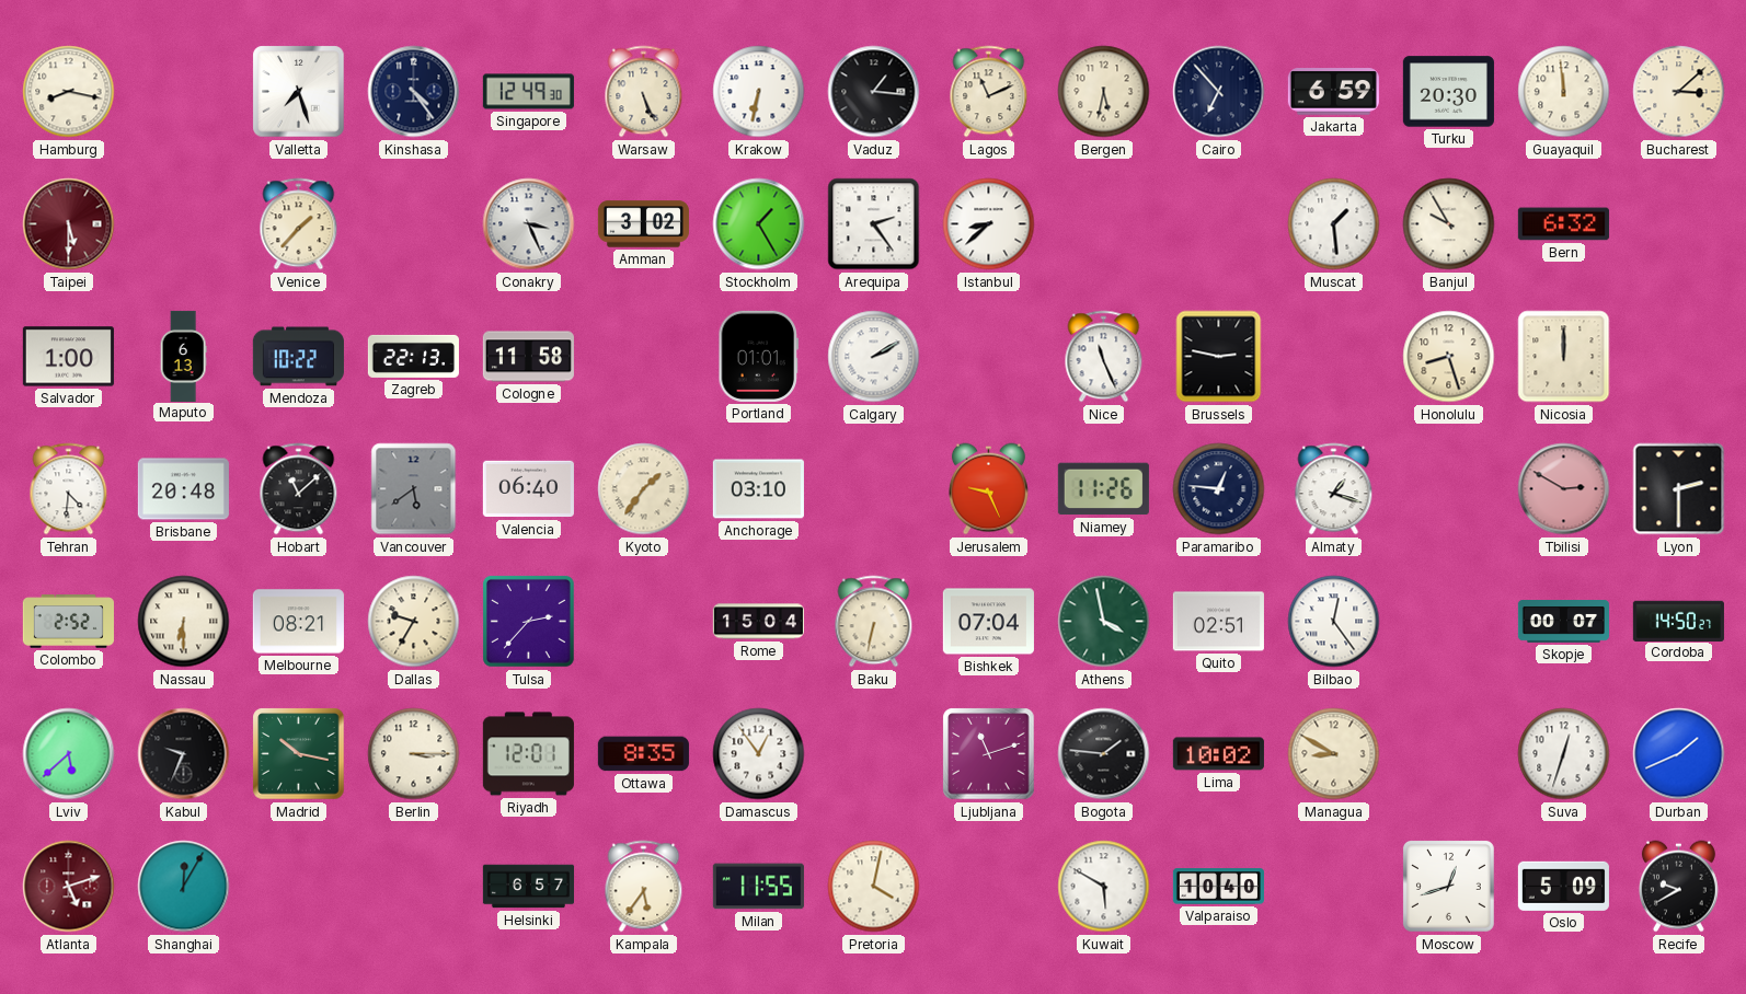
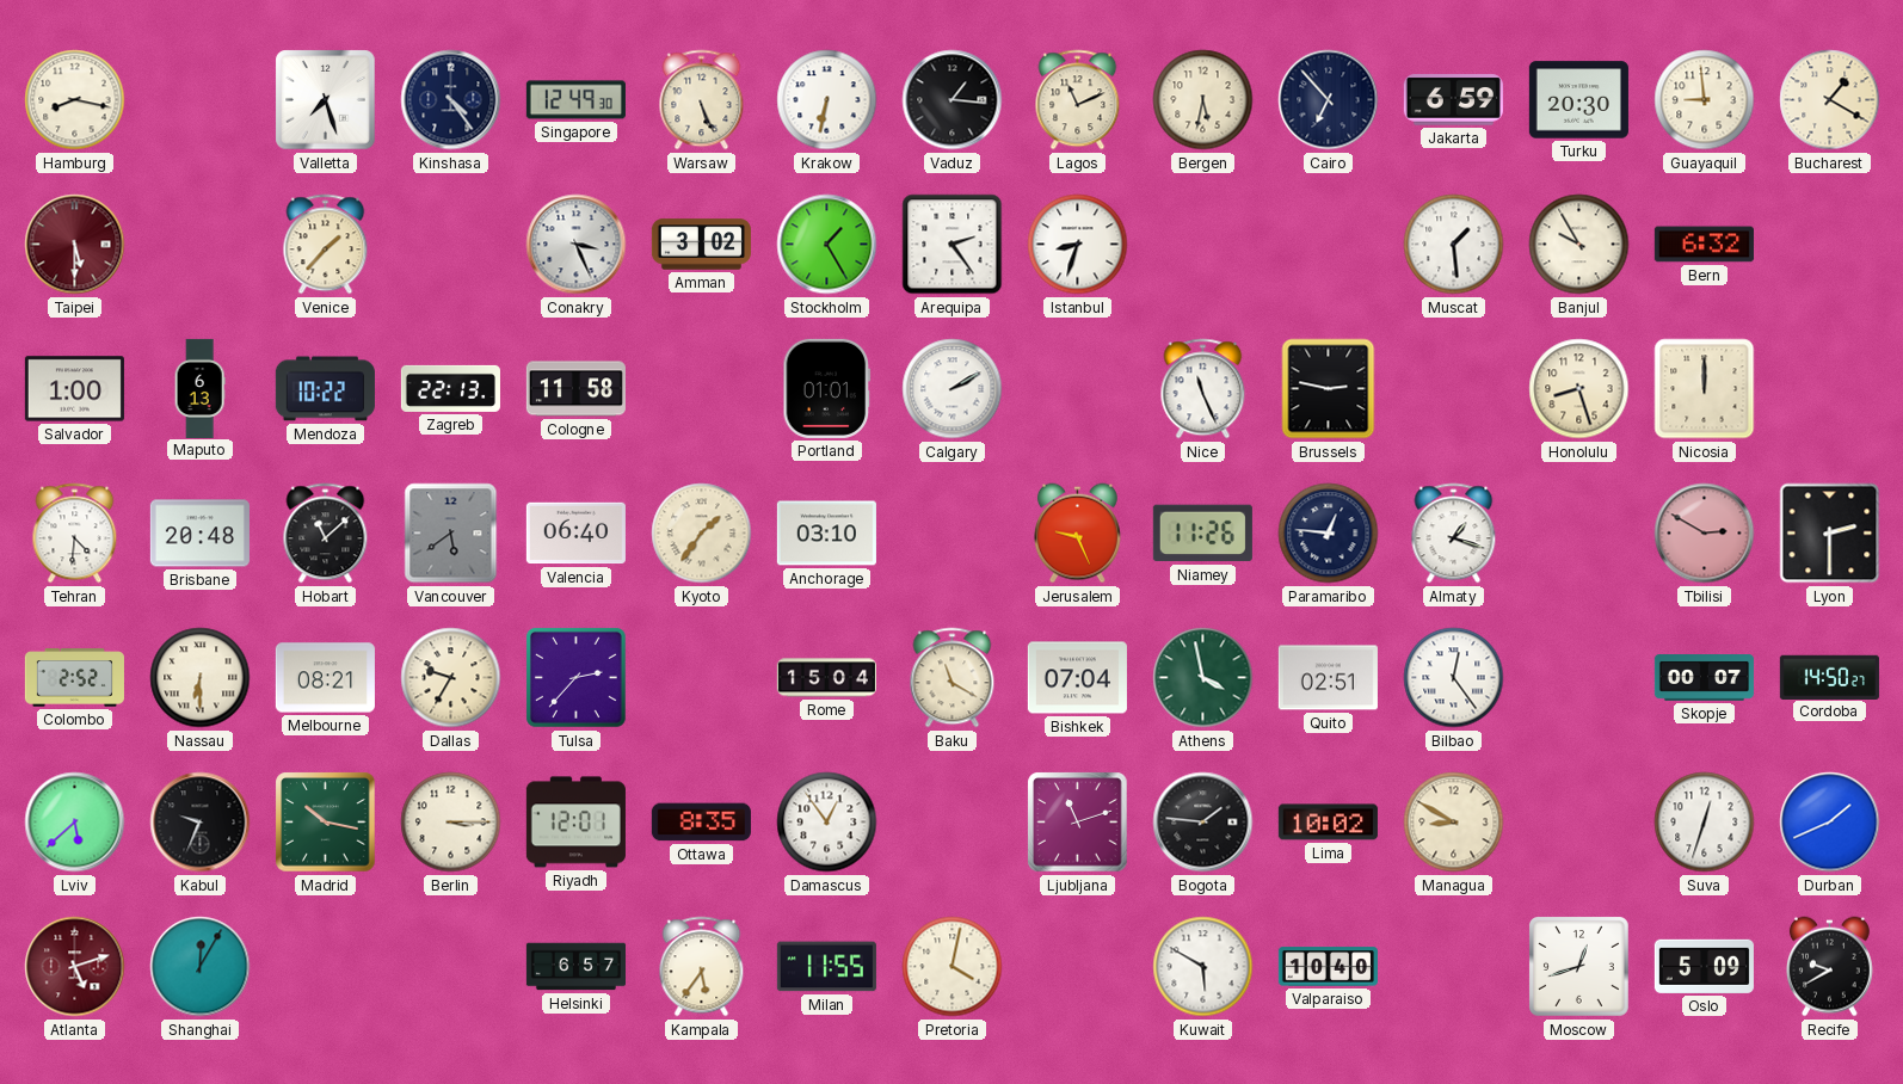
Guayaquil: 11:59 -> 8:59
Bucharest: 3:08 -> 1:20
Istanbul: 8:38 -> 8:33
Baku: 6:32 -> 11:20
